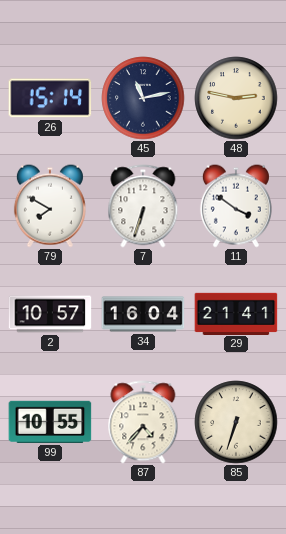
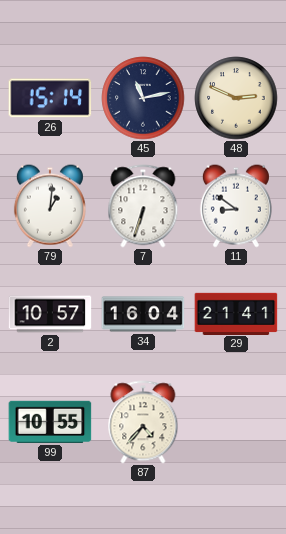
48: 2:47 -> 2:49
79: 7:50 -> 1:01
11: 3:51 -> 8:51
85: 6:33 -> none
